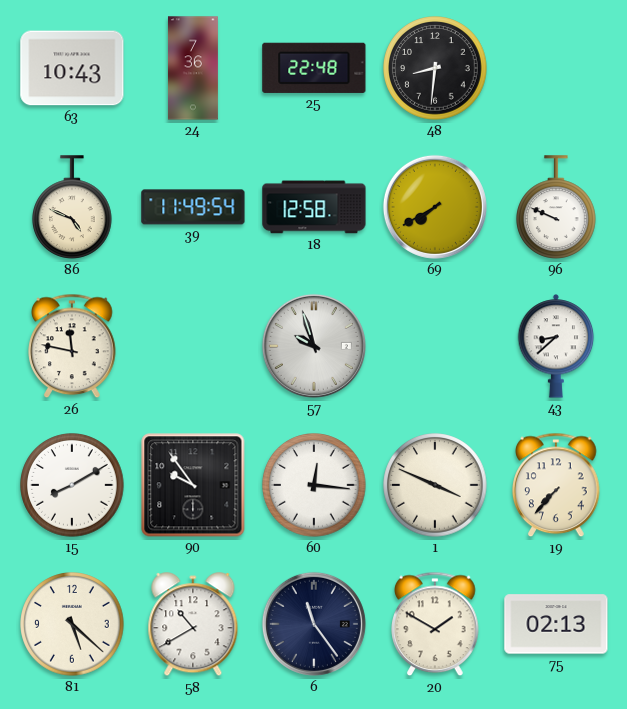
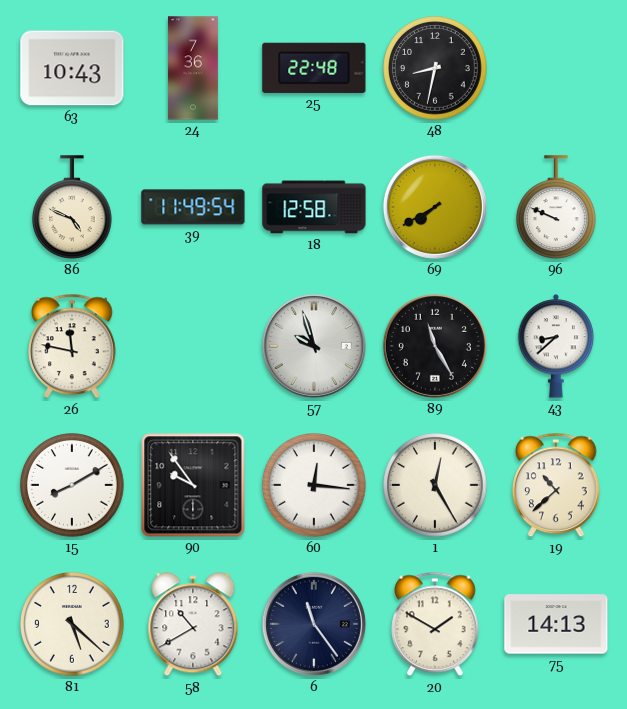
48: 8:31 -> 8:32
89: none -> 11:25
1: 3:49 -> 12:25
19: 7:37 -> 10:38
75: 02:13 -> 14:13
